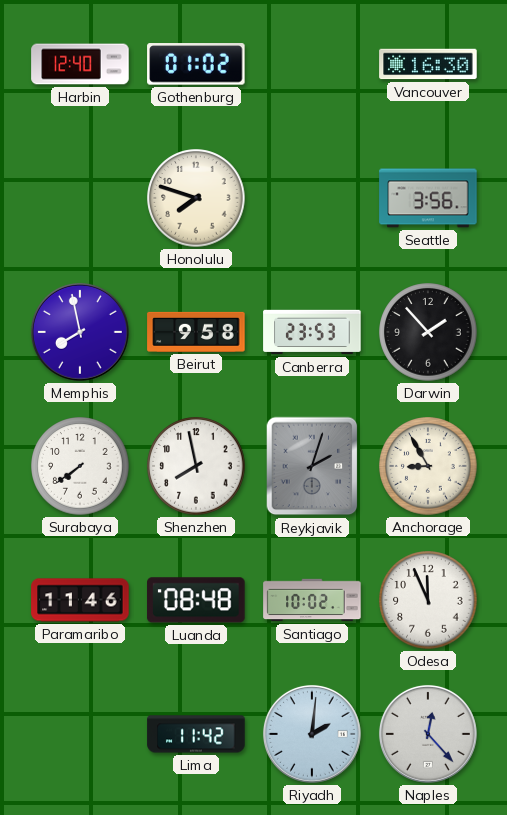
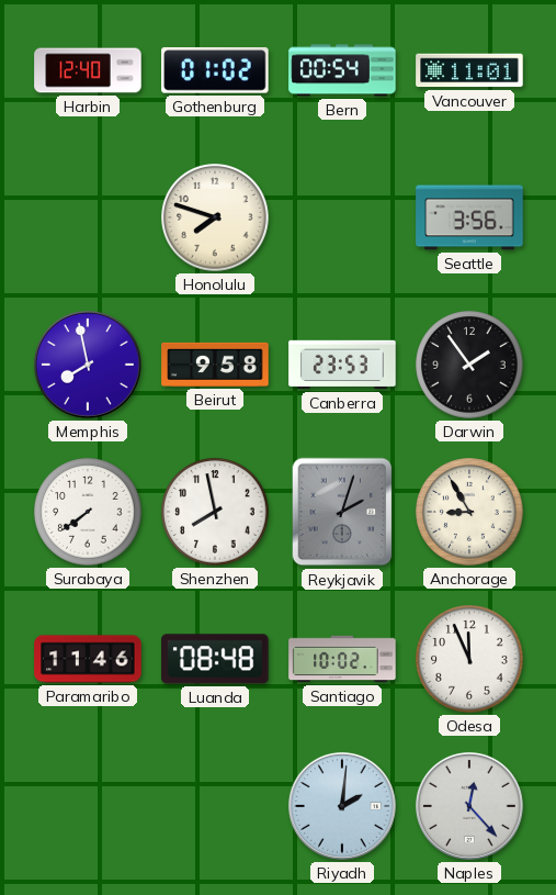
Bern: none -> 00:54
Vancouver: 16:30 -> 11:01
Darwin: 1:53 -> 1:54
Lima: 11:42 -> none
